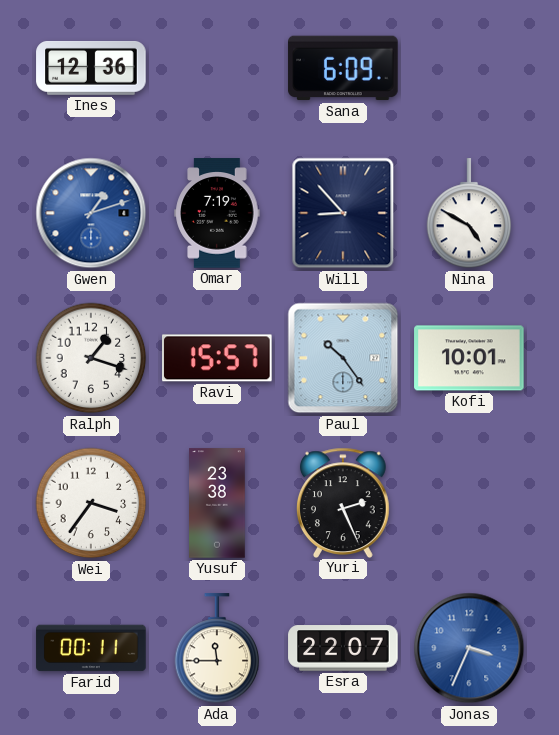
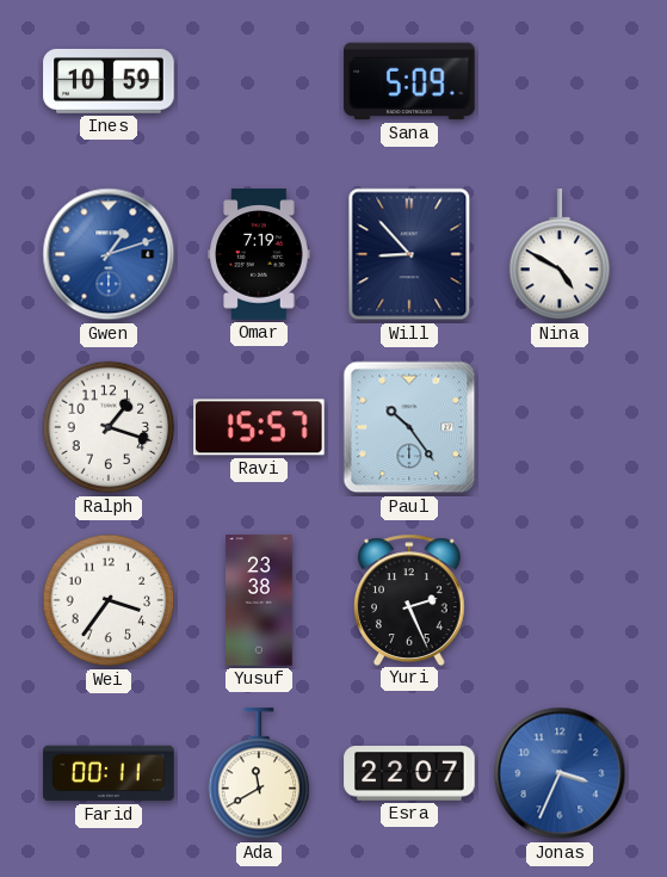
Ines: 12:36 -> 10:59
Sana: 6:09 -> 5:09
Kofi: 10:01 -> none
Ada: 11:45 -> 11:40
